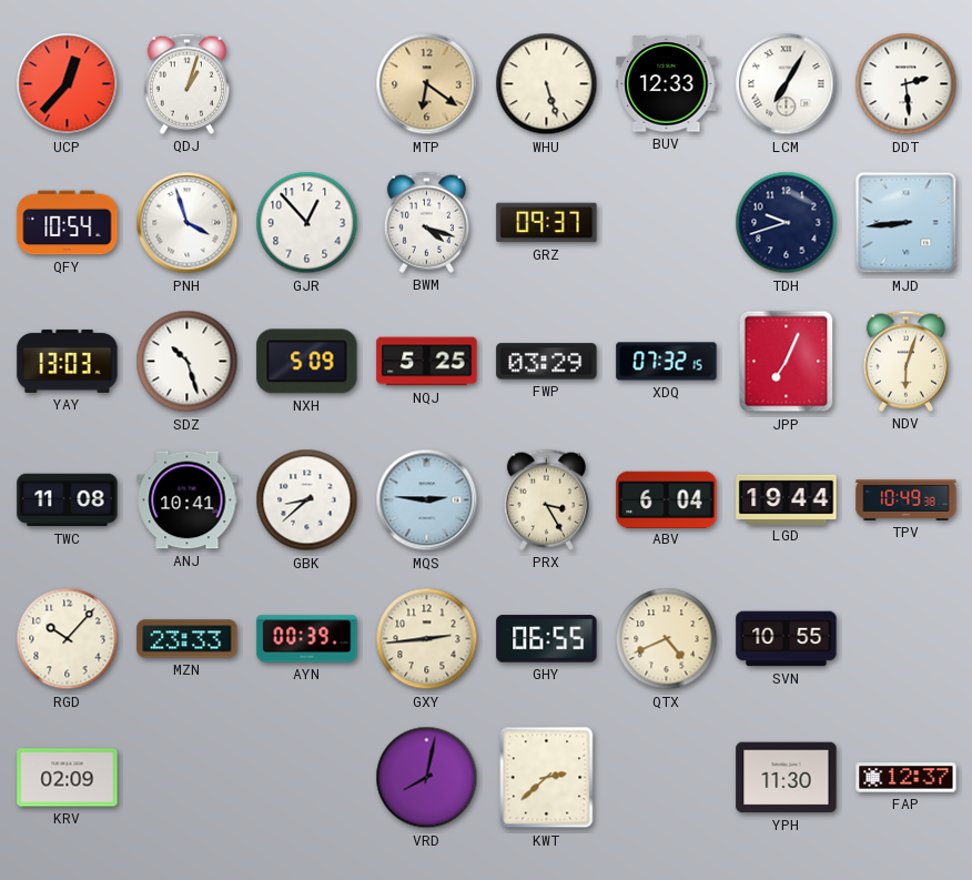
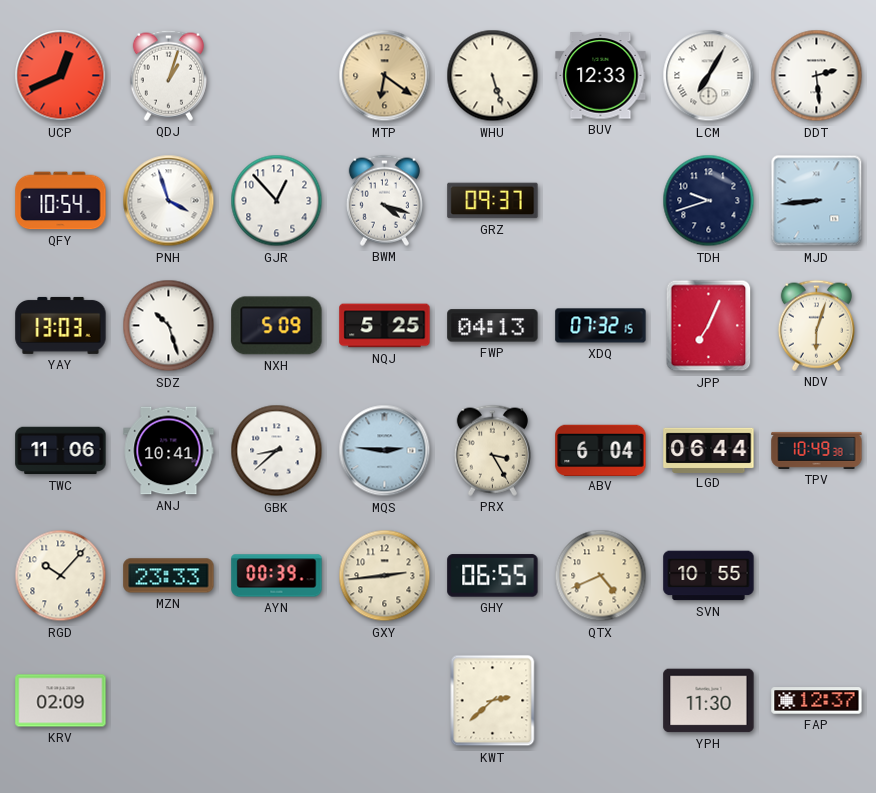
UCP: 12:37 -> 12:41
FWP: 03:29 -> 04:13
TWC: 11:08 -> 11:06
LGD: 19:44 -> 06:44
VRD: 8:02 -> none
